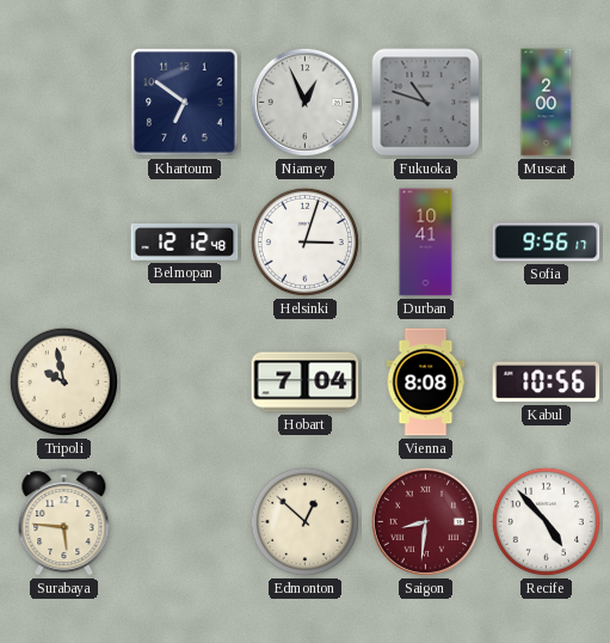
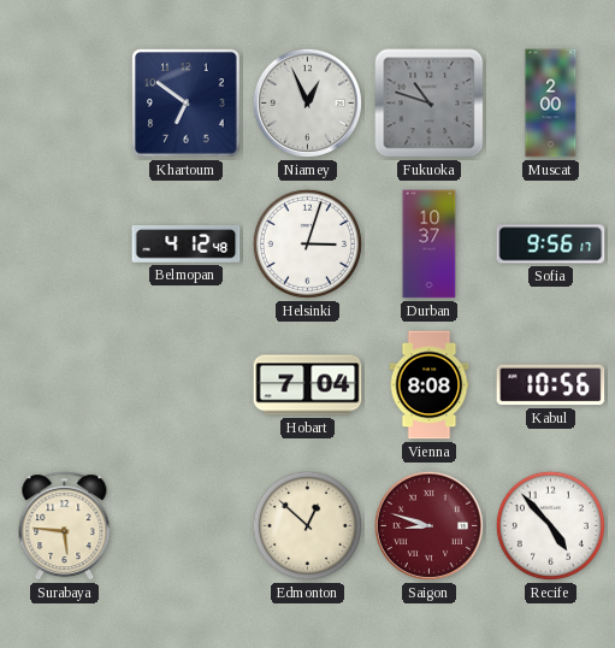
Belmopan: 12:12 -> 4:12
Durban: 10:41 -> 10:37
Tripoli: 9:58 -> none
Saigon: 8:31 -> 8:48
